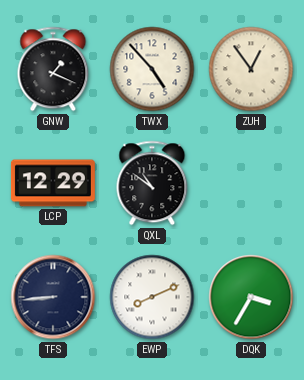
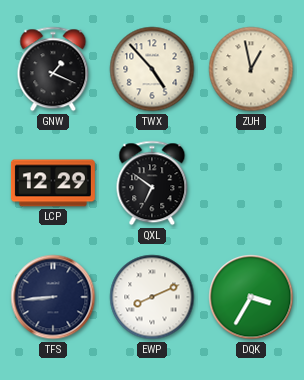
ZUH: 12:54 -> 12:58
QXL: 10:51 -> 6:51
